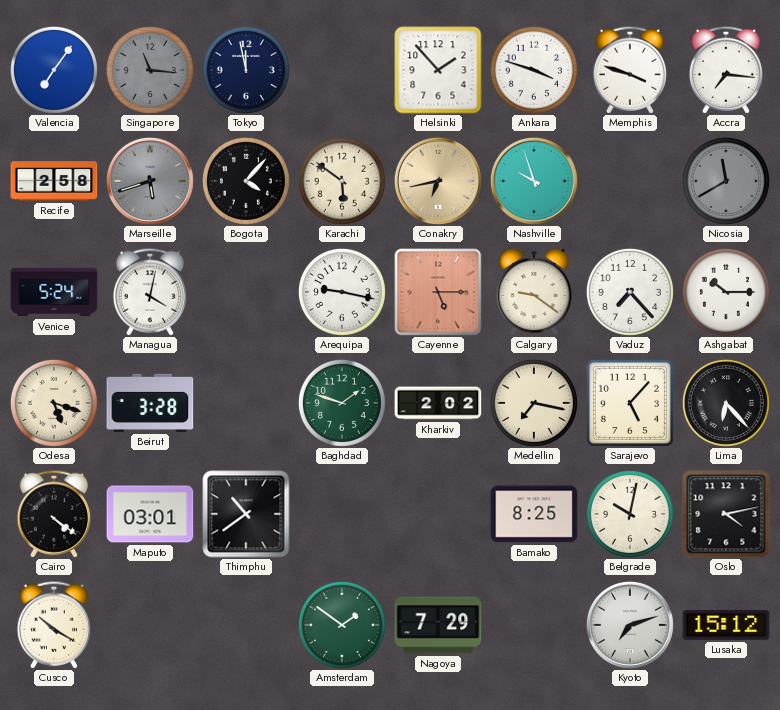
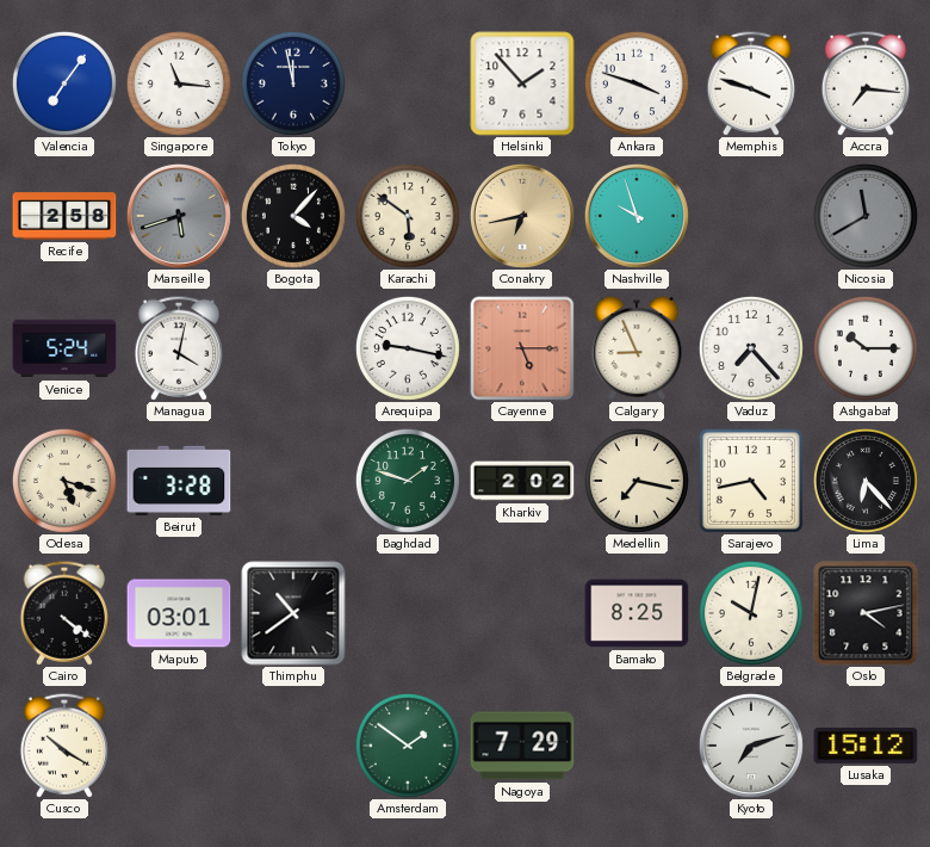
Singapore dial: grey -> white
Calgary: 9:21 -> 8:56
Sarajevo: 5:07 -> 4:43
